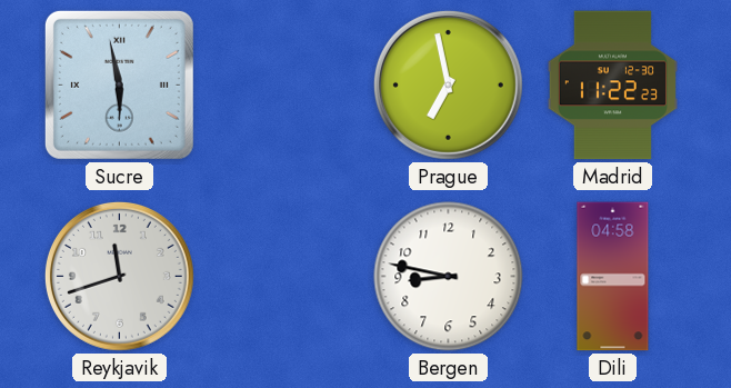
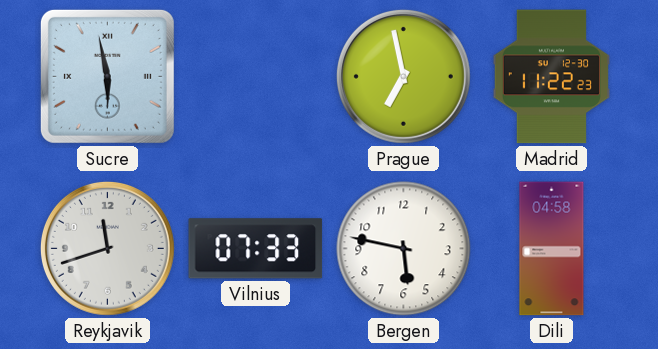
Vilnius: none -> 07:33
Bergen: 8:47 -> 5:47
